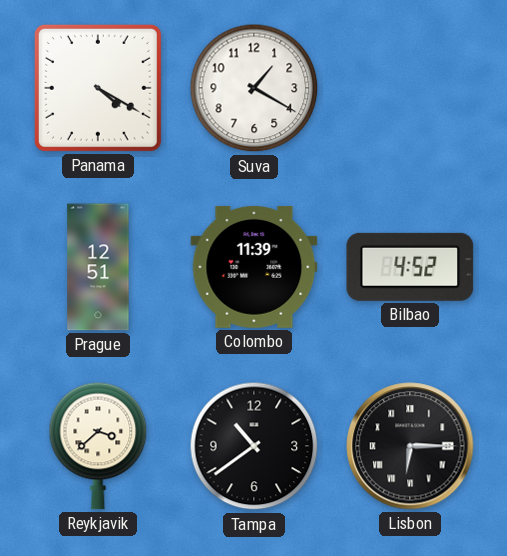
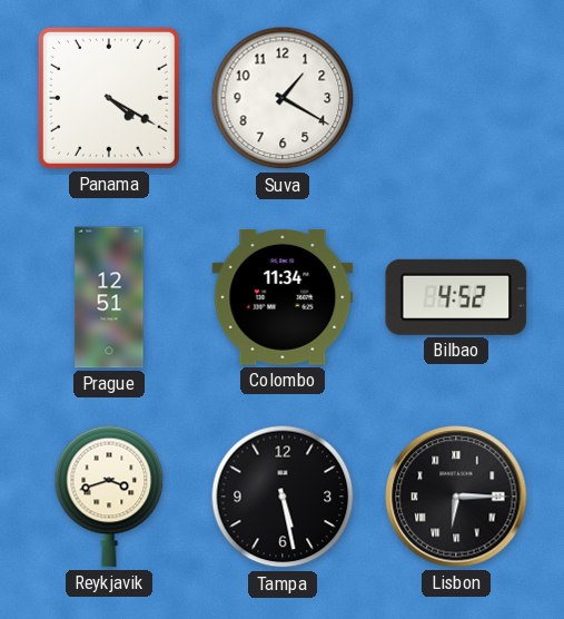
Colombo: 11:39 -> 11:34
Reykjavik: 3:38 -> 3:42
Tampa: 10:39 -> 5:28
